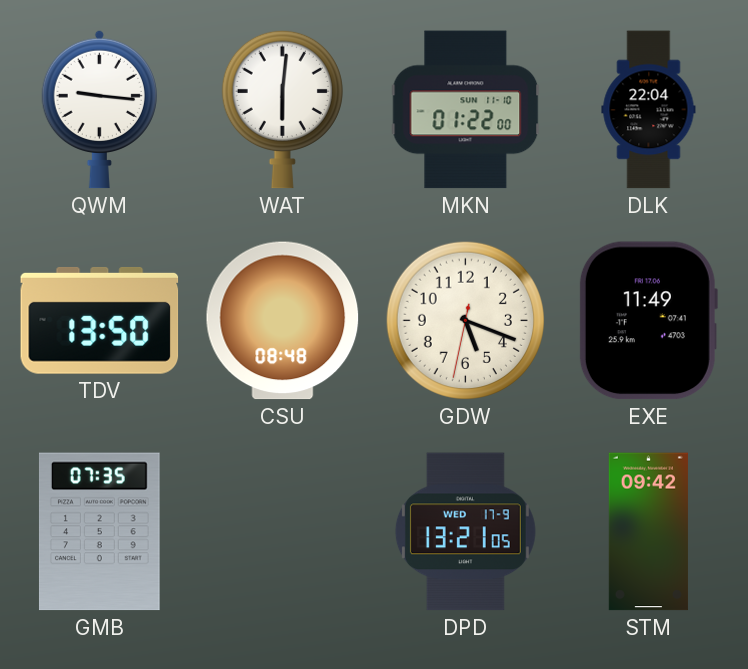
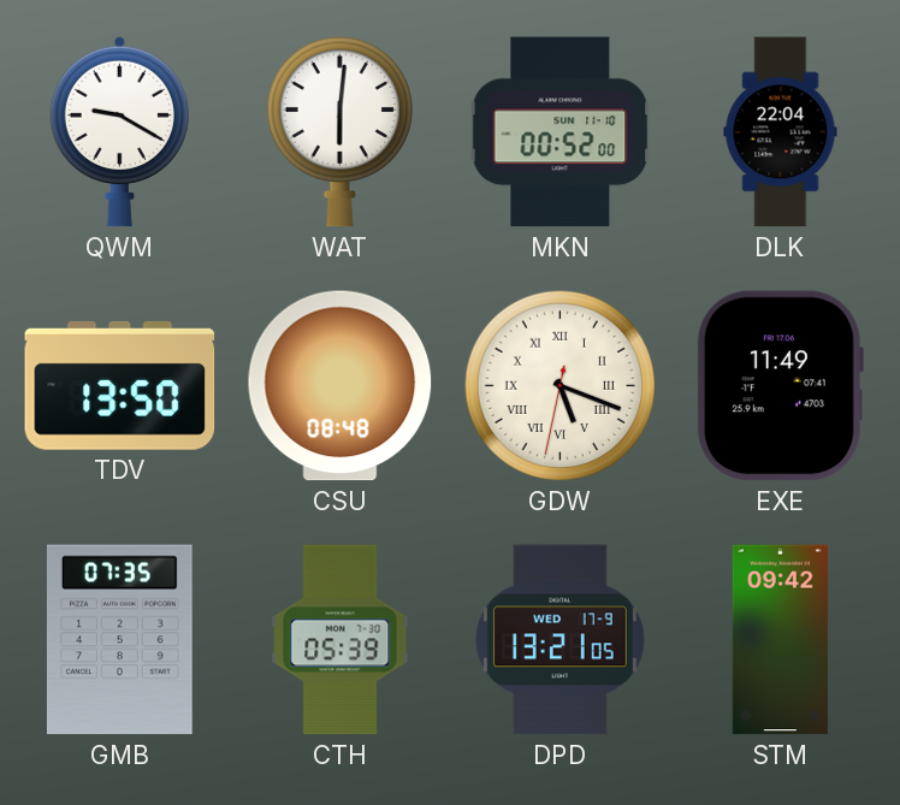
QWM: 9:16 -> 9:20
MKN: 01:22 -> 00:52
GDW numerals: Arabic -> Roman
CTH: none -> 05:39
